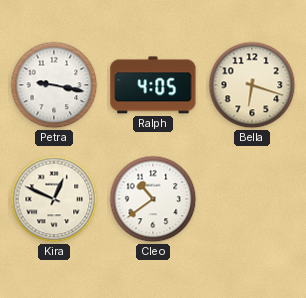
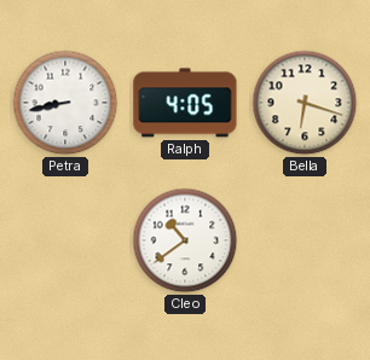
Petra: 9:17 -> 8:43
Kira: 12:49 -> none
